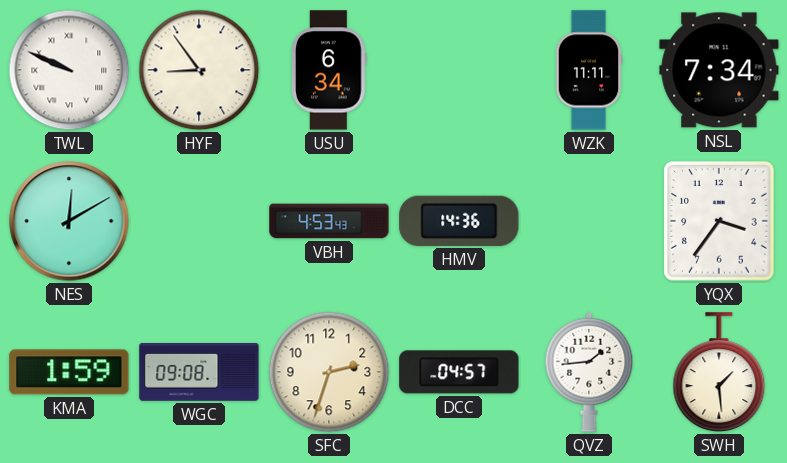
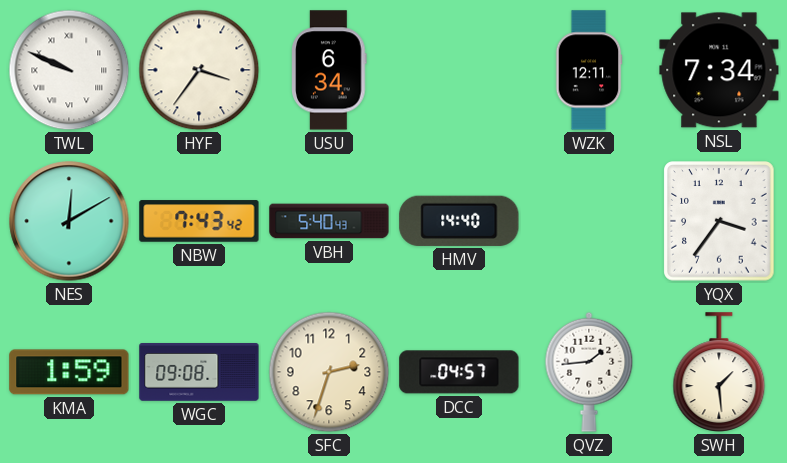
HYF: 8:54 -> 3:36
WZK: 11:11 -> 12:11
NBW: none -> 7:43
VBH: 4:53 -> 5:40
HMV: 14:36 -> 14:40
